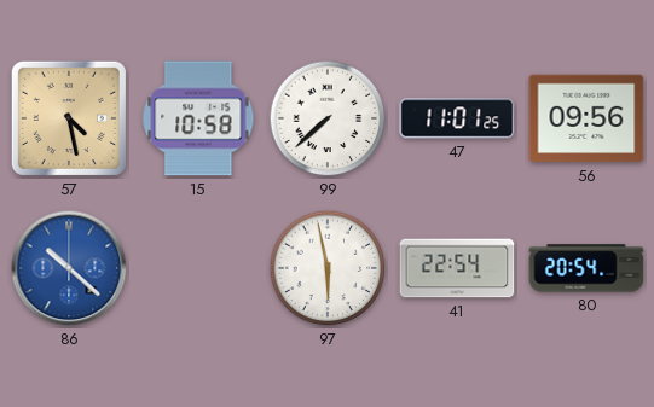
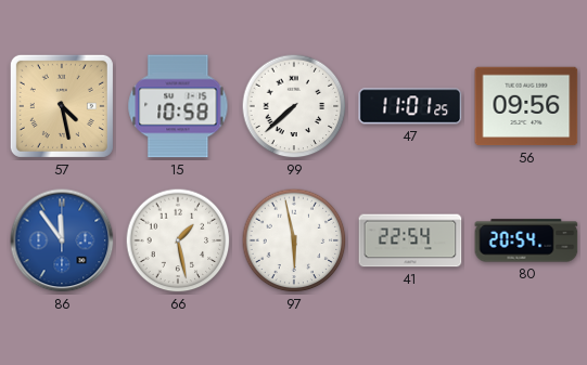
86: 10:22 -> 11:54
66: none -> 1:28
